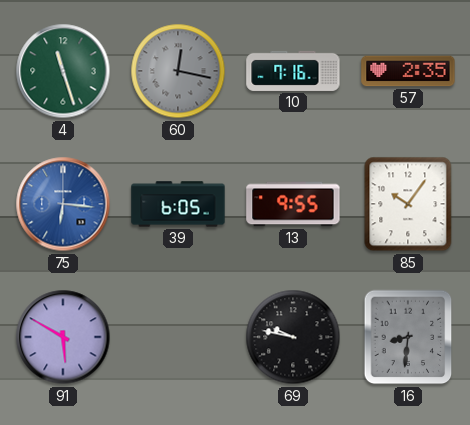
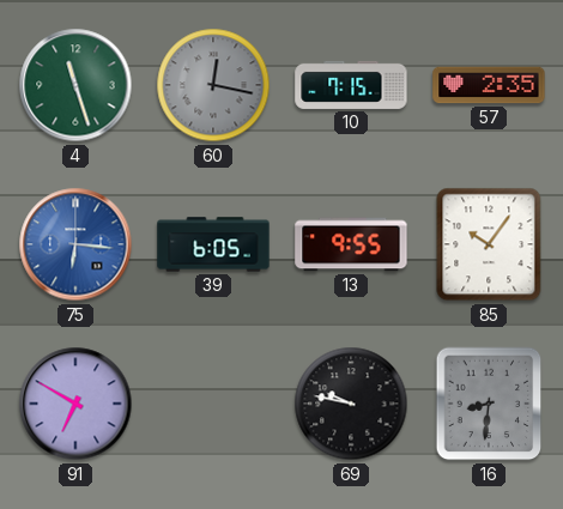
10: 7:16 -> 7:15
91: 5:50 -> 6:50
